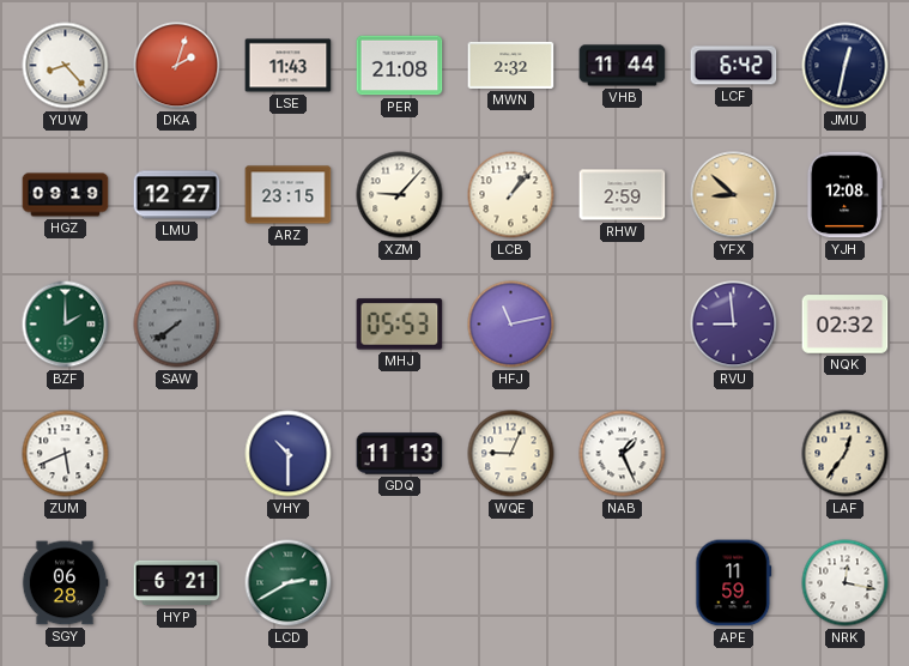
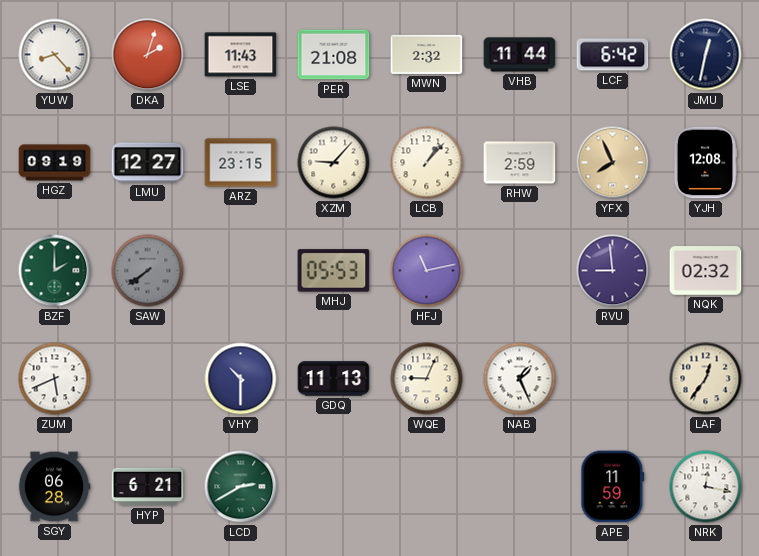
YFX: 8:52 -> 7:56
